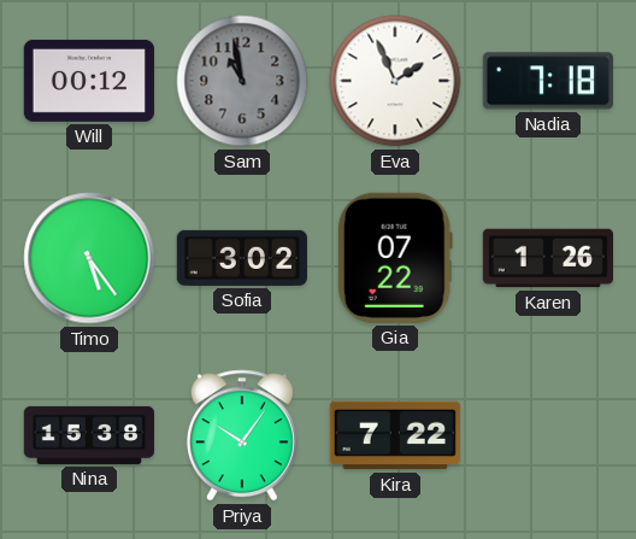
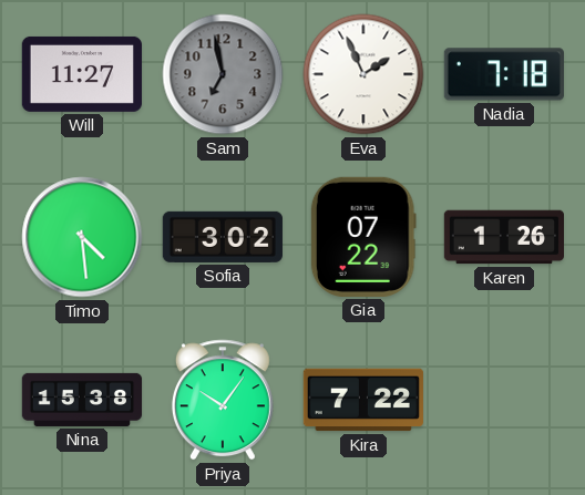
Will: 00:12 -> 11:27
Sam: 10:58 -> 6:58
Timo: 5:24 -> 4:29
